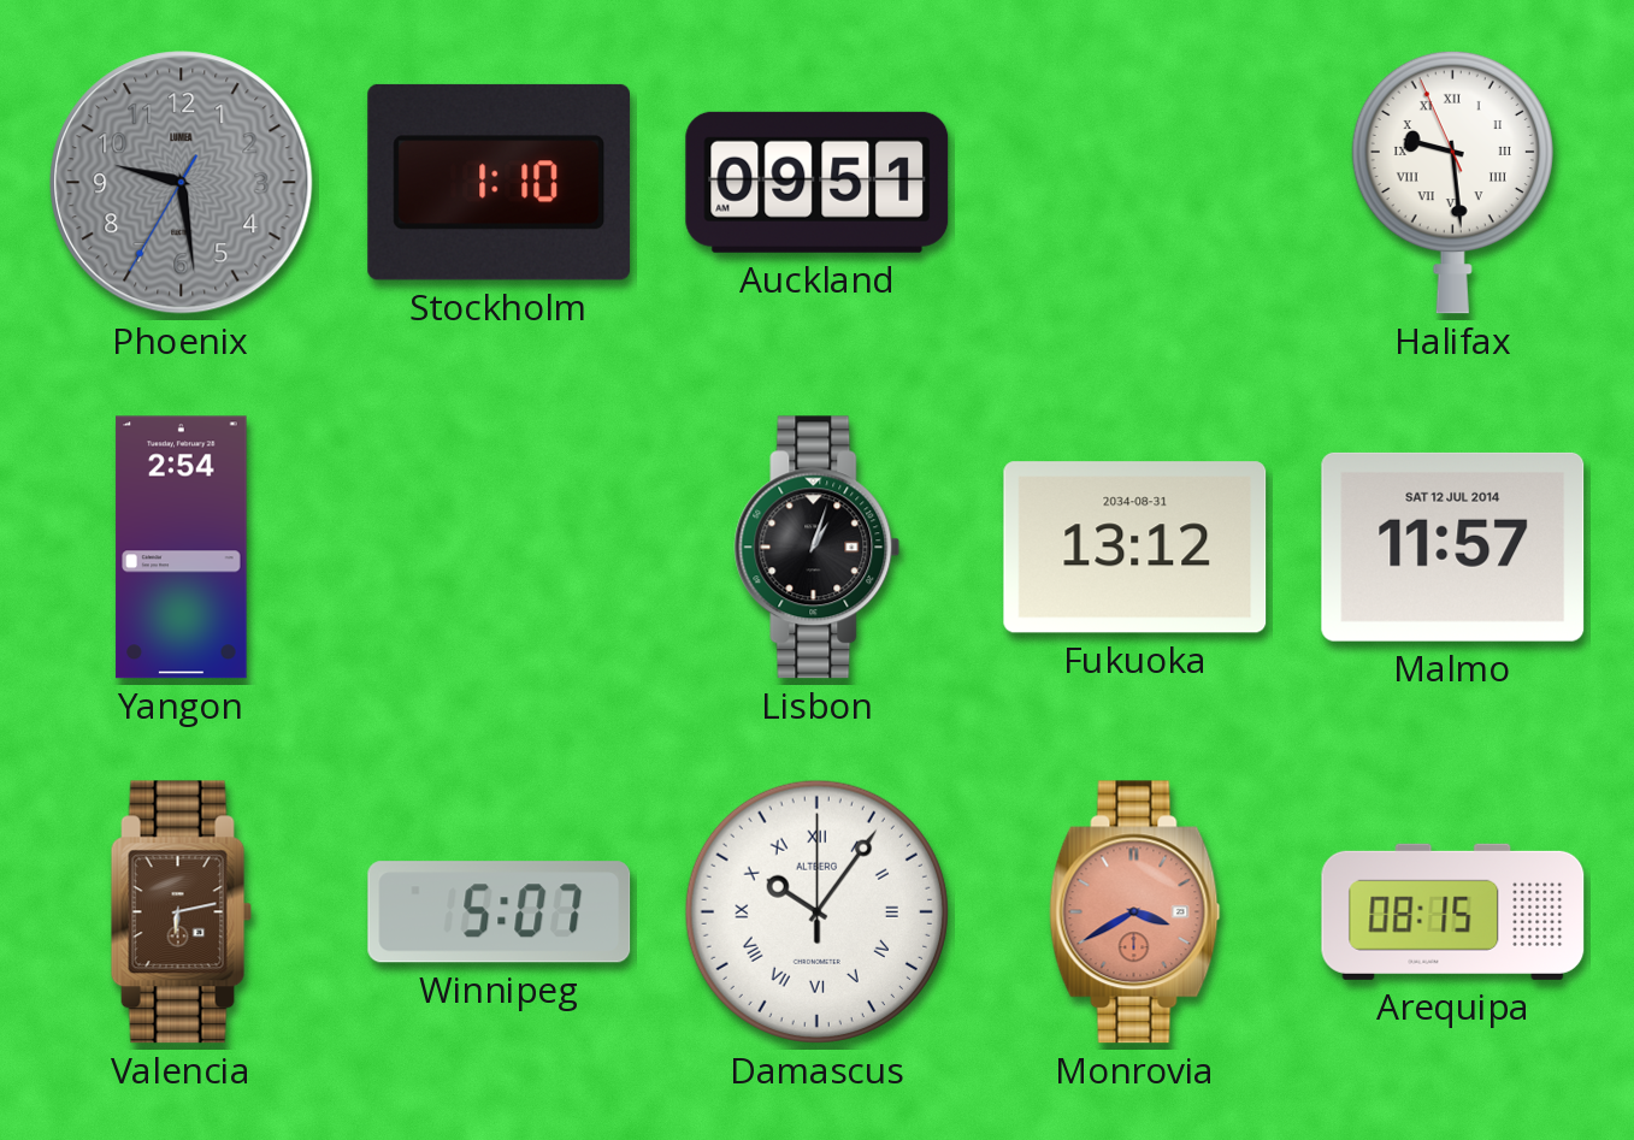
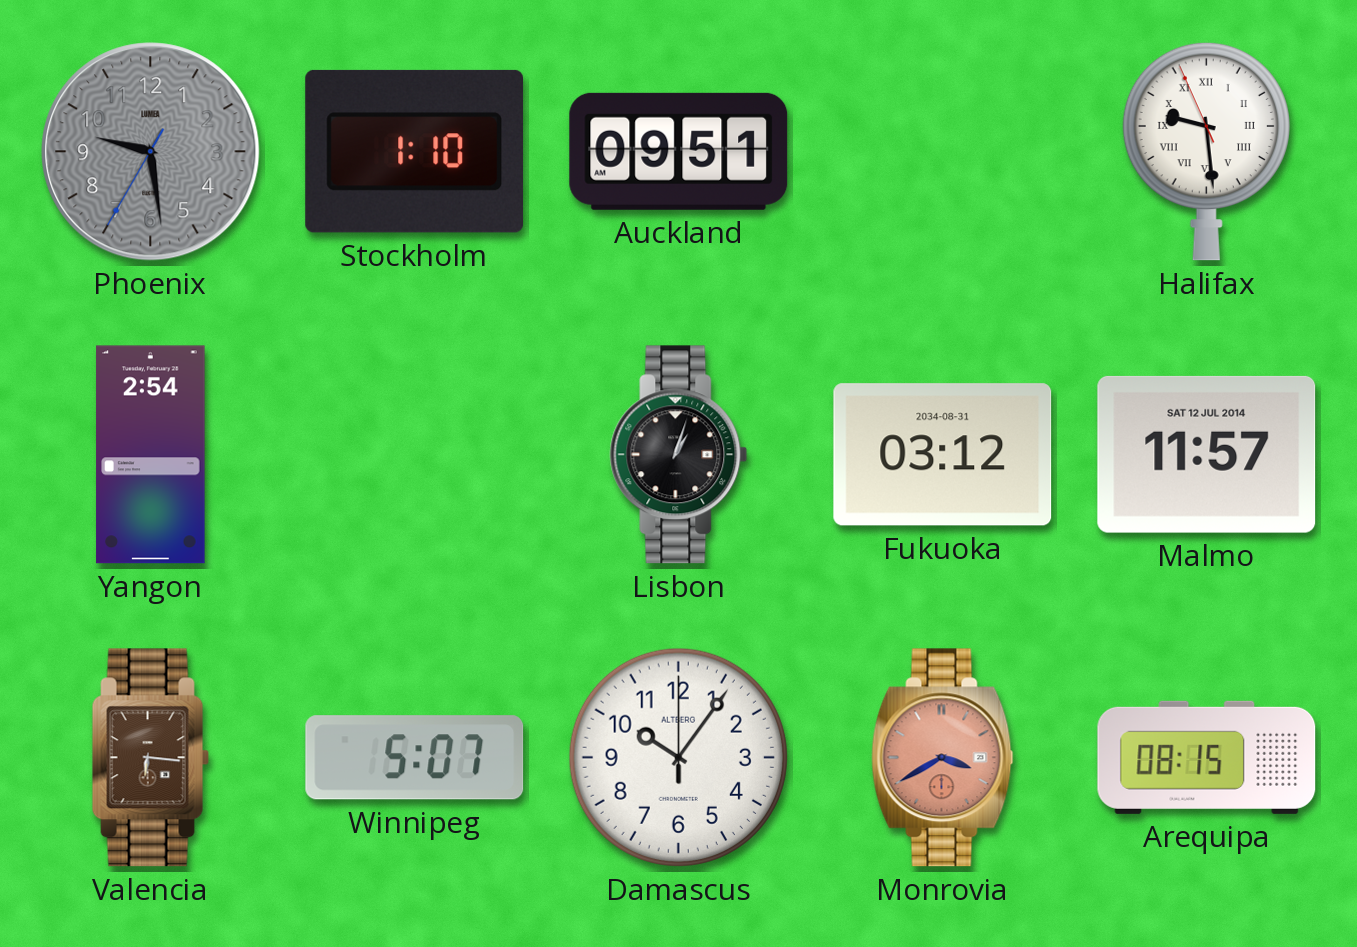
Fukuoka: 13:12 -> 03:12
Valencia: 6:13 -> 6:16
Damascus numerals: Roman -> Arabic
